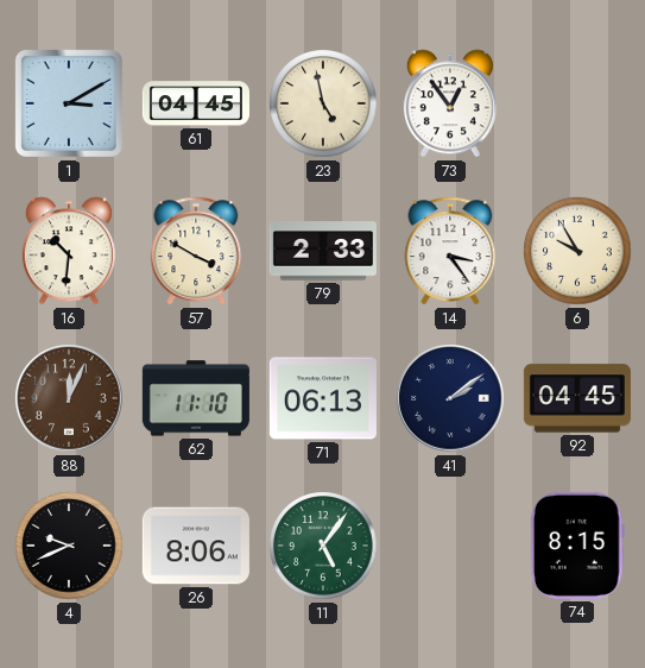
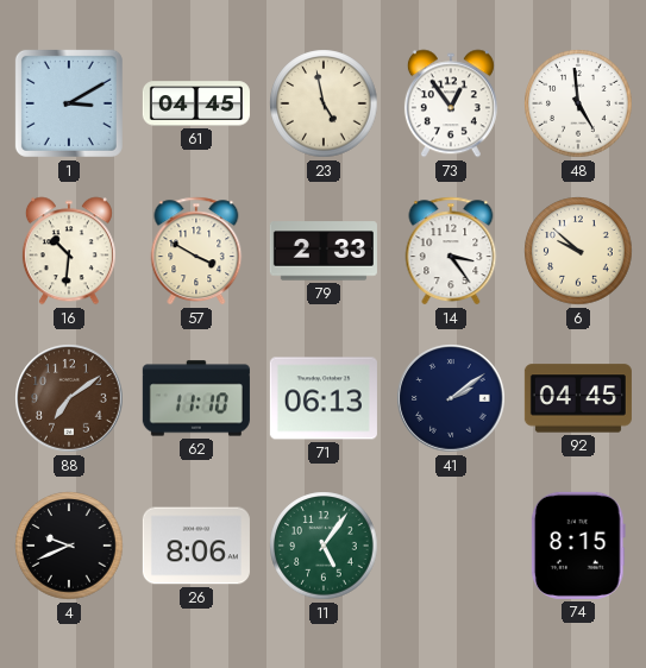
48: none -> 4:59
6: 9:55 -> 9:52
88: 12:04 -> 7:09
